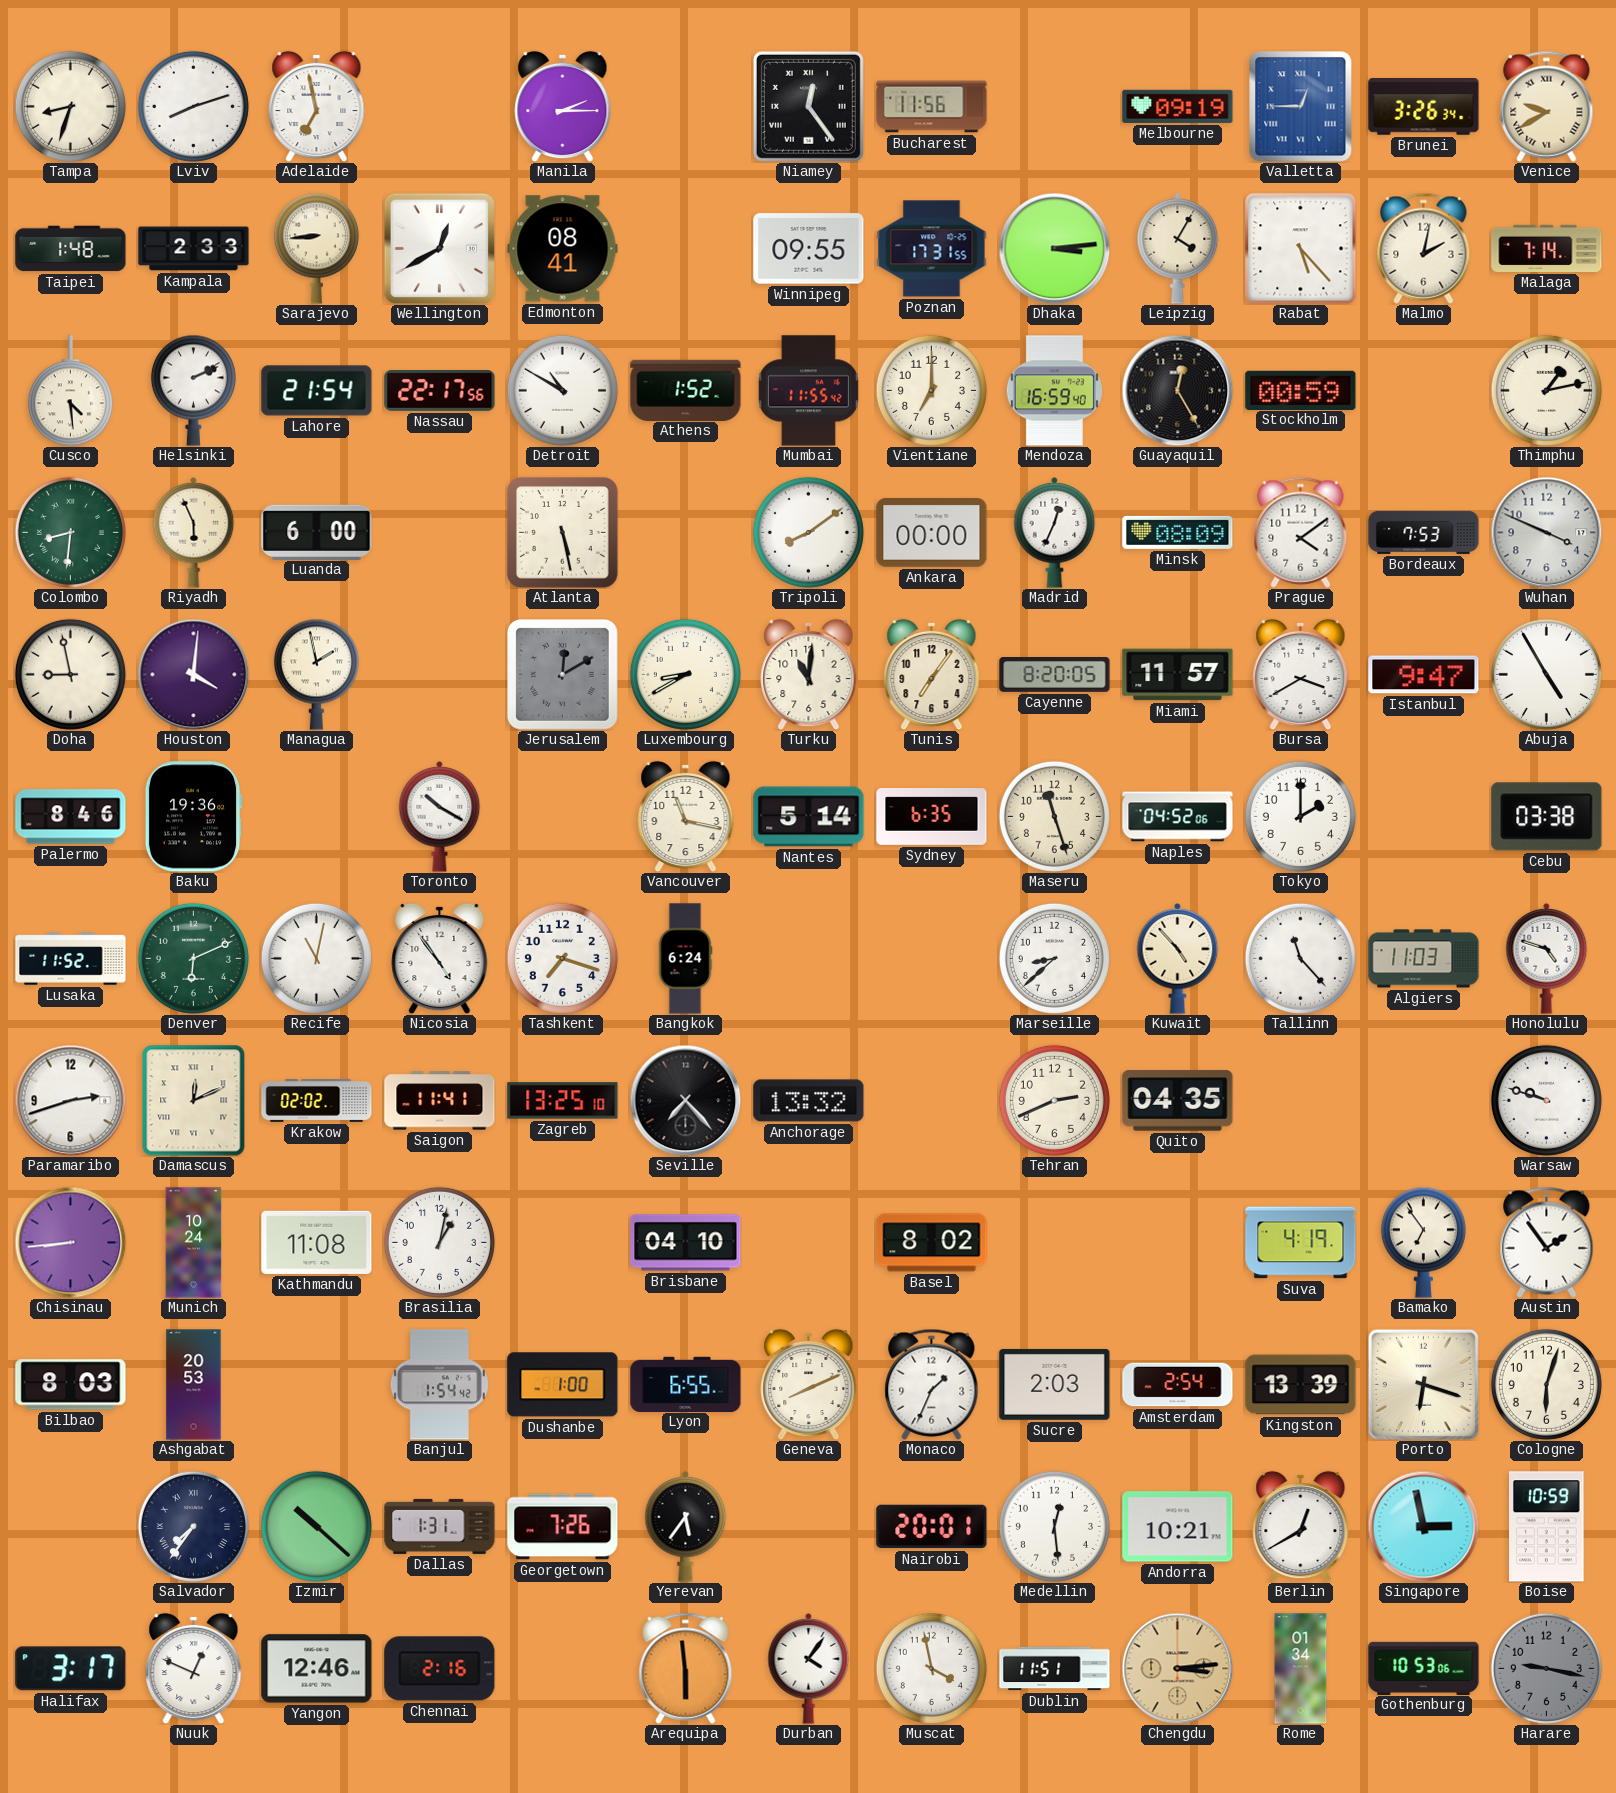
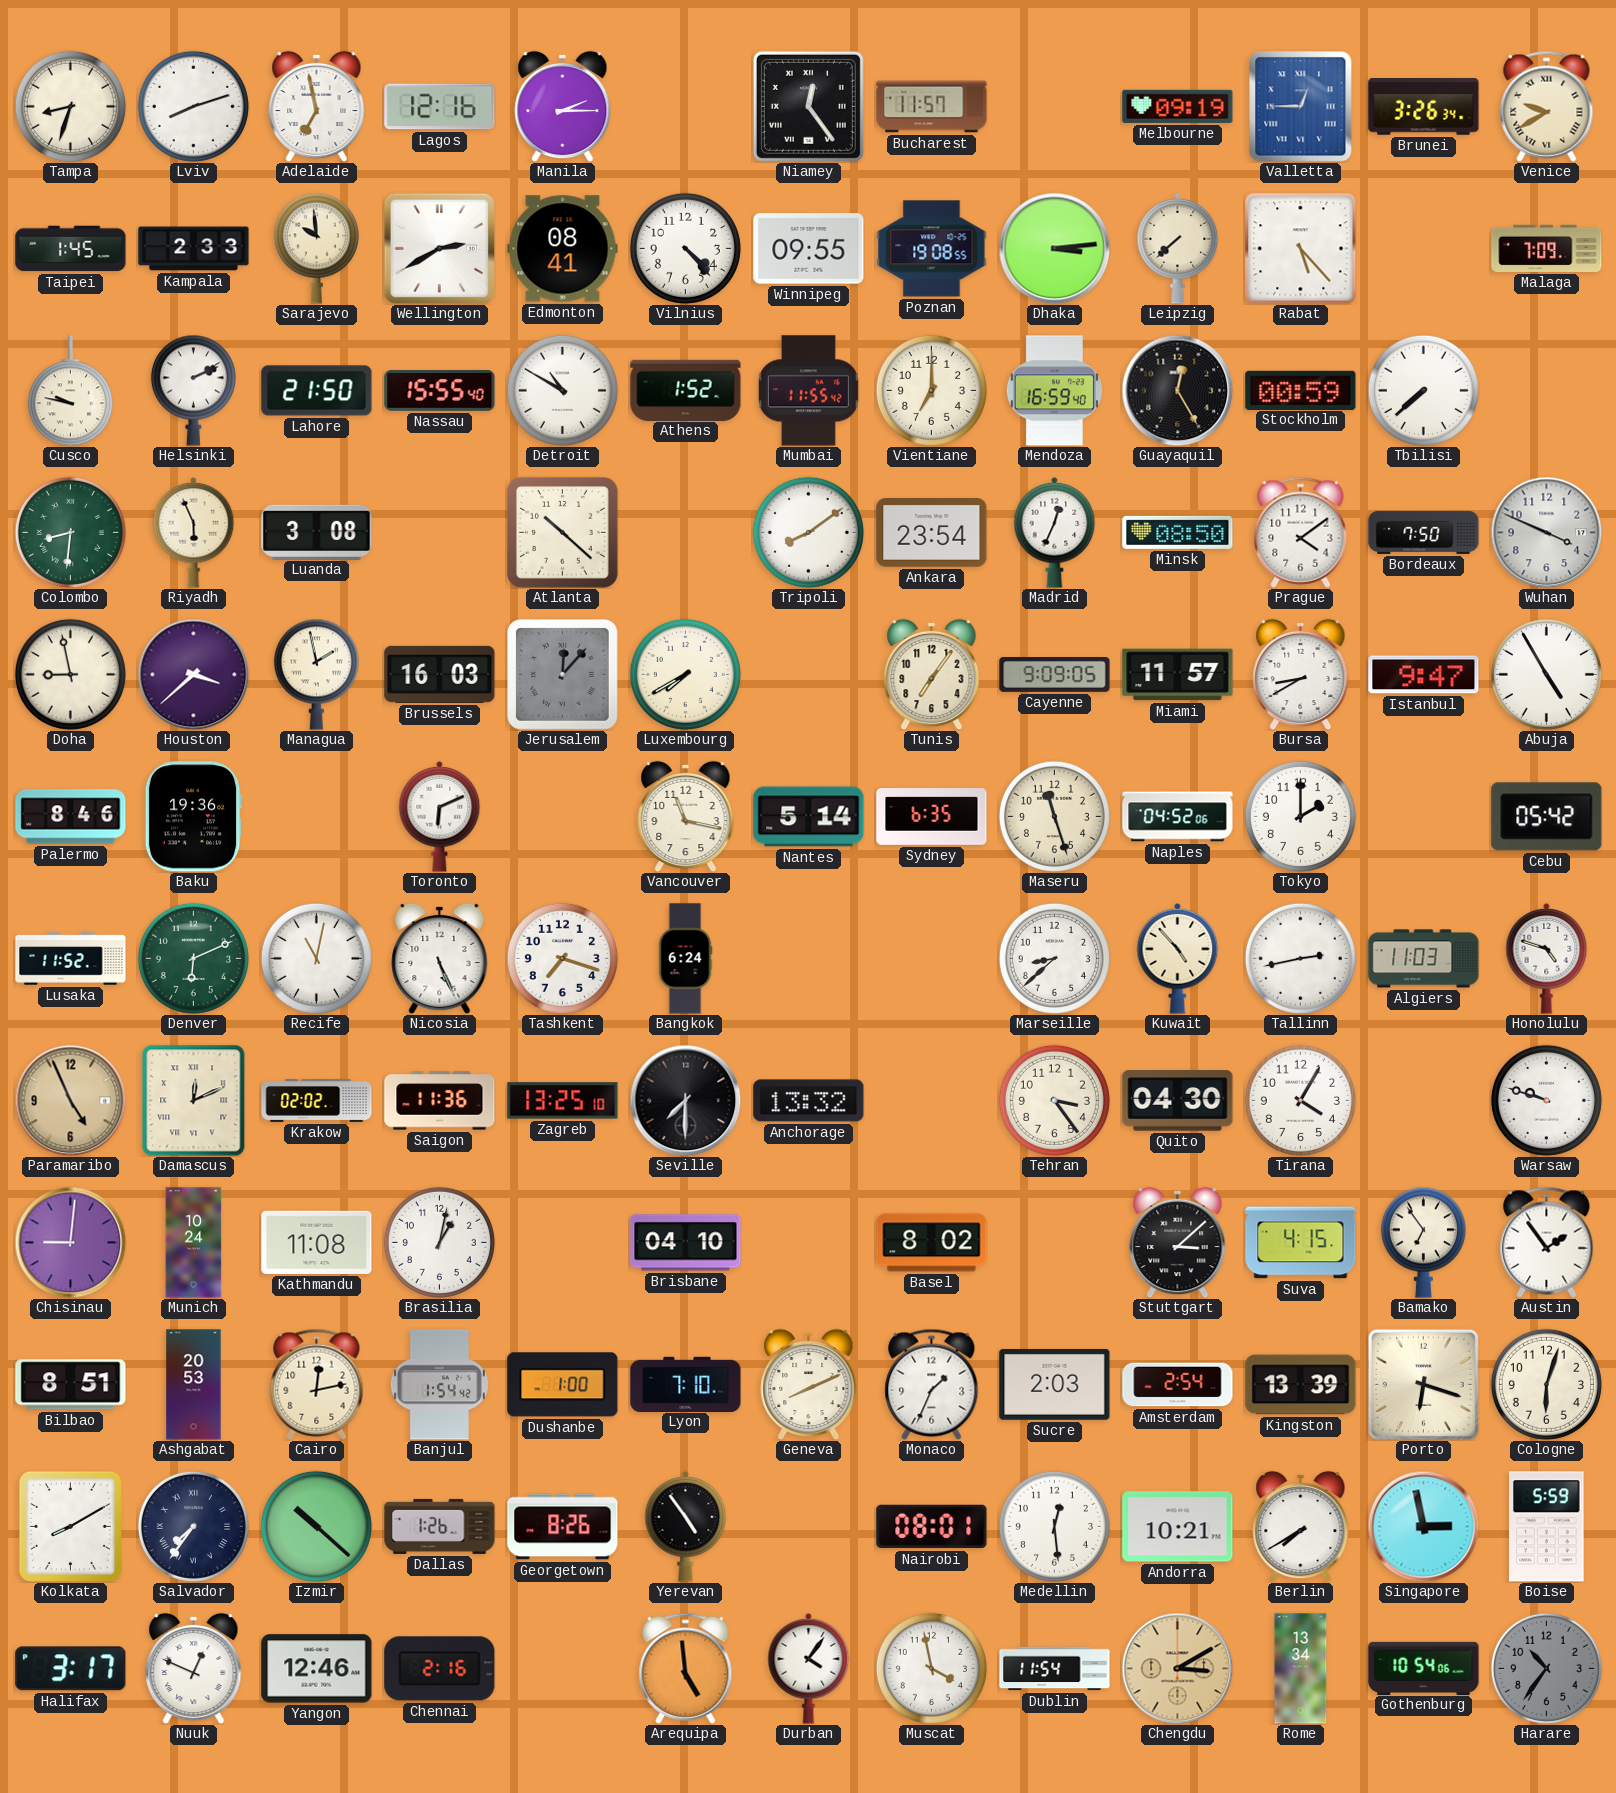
Lagos: none -> 12:16
Bucharest: 11:56 -> 11:57
Taipei: 1:48 -> 1:45
Sarajevo: 8:44 -> 9:59
Wellington: 12:40 -> 2:40
Vilnius: none -> 4:23
Poznan: 17:31 -> 19:08
Leipzig: 4:05 -> 7:38
Malmo: 2:02 -> none
Malaga: 7:14 -> 7:09
Cusco: 4:29 -> 9:47
Lahore: 21:54 -> 21:50
Nassau: 22:17 -> 15:55
Tbilisi: none -> 7:38
Thimphu: 1:13 -> none
Luanda: 6:00 -> 3:08
Atlanta: 5:28 -> 10:22
Ankara: 00:00 -> 23:54
Minsk: 08:09 -> 08:50
Bordeaux: 7:53 -> 7:50
Houston: 4:01 -> 3:38
Brussels: none -> 16:03
Jerusalem: 12:10 -> 12:07
Luxembourg: 8:40 -> 7:40
Turku: 11:01 -> none
Cayenne: 8:20 -> 9:09
Bursa: 3:40 -> 8:40
Toronto: 10:20 -> 6:11
Cebu: 03:38 -> 05:42
Nicosia: 4:54 -> 5:26
Tallinn: 11:23 -> 2:43
Paramaribo: 2:42 -> 4:56
Paramaribo dial: white -> champagne
Saigon: 11:41 -> 11:36
Seville: 7:23 -> 7:30
Tehran: 2:41 -> 3:24
Quito: 04:35 -> 04:30
Tirana: none -> 4:05
Chisinau: 8:44 -> 9:01
Stuttgart: none -> 3:08
Suva: 4:19 -> 4:15
Bilbao: 8:03 -> 8:51
Cairo: none -> 12:13
Lyon: 6:55 -> 7:10
Kolkata: none -> 8:10
Dallas: 1:31 -> 1:26
Georgetown: 7:26 -> 8:26
Yerevan: 5:36 -> 4:54
Nairobi: 20:01 -> 08:01
Berlin: 12:40 -> 7:40
Boise: 10:59 -> 5:59
Arequipa: 5:59 -> 4:59
Dublin: 11:51 -> 11:54
Chengdu: 3:14 -> 3:10
Rome: 01:34 -> 13:34
Gothenburg: 10:53 -> 10:54
Harare: 9:17 -> 10:36
